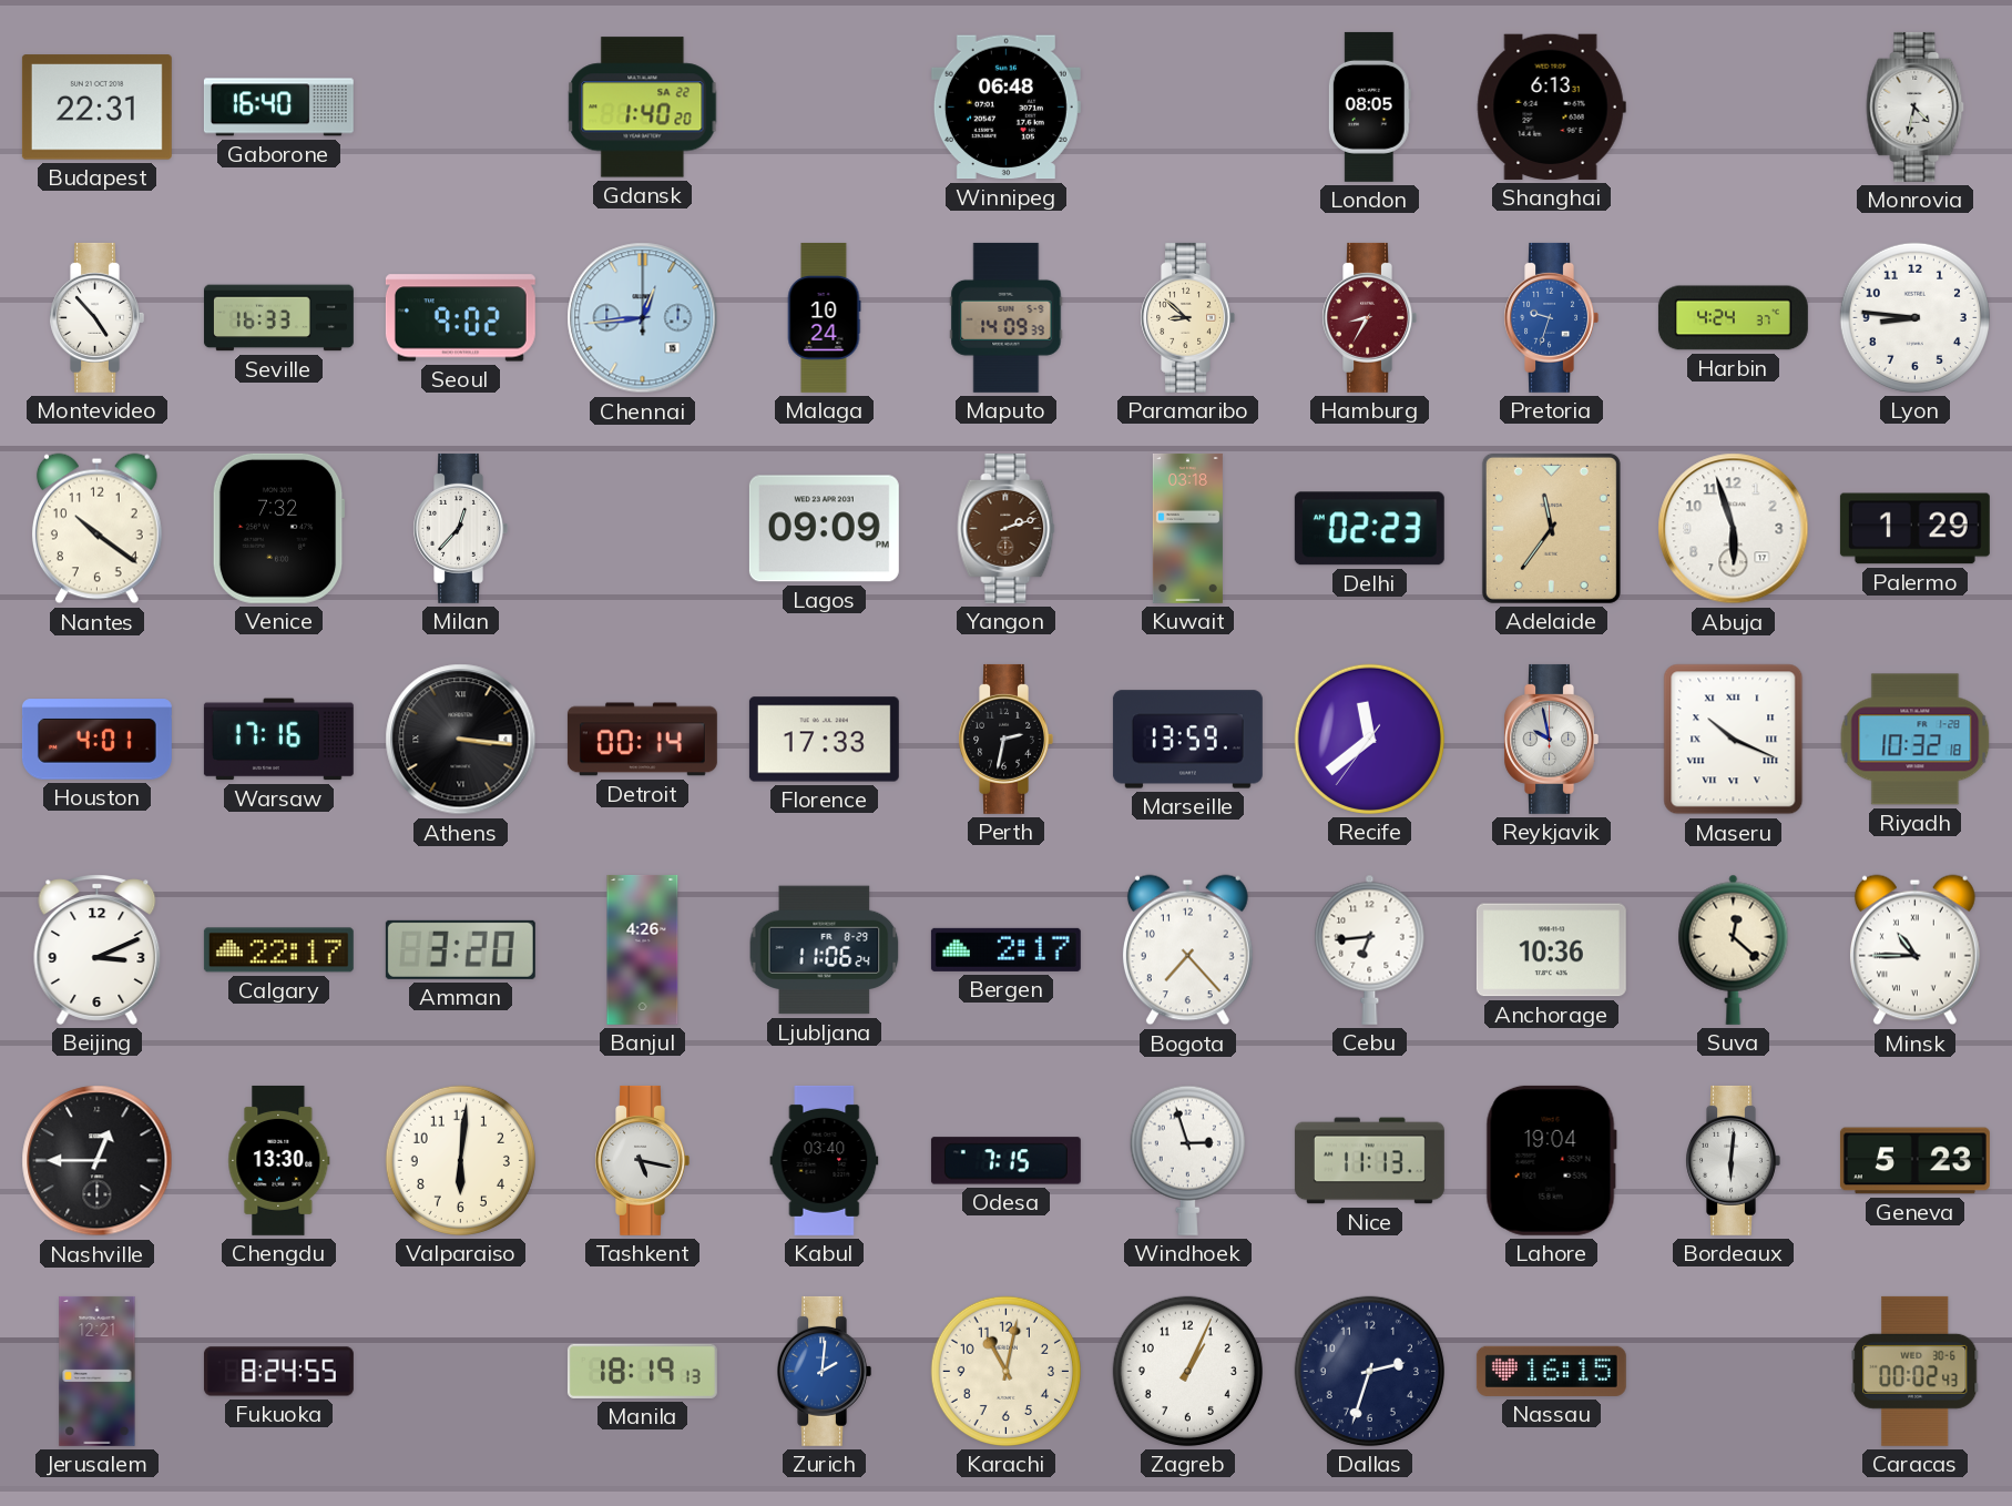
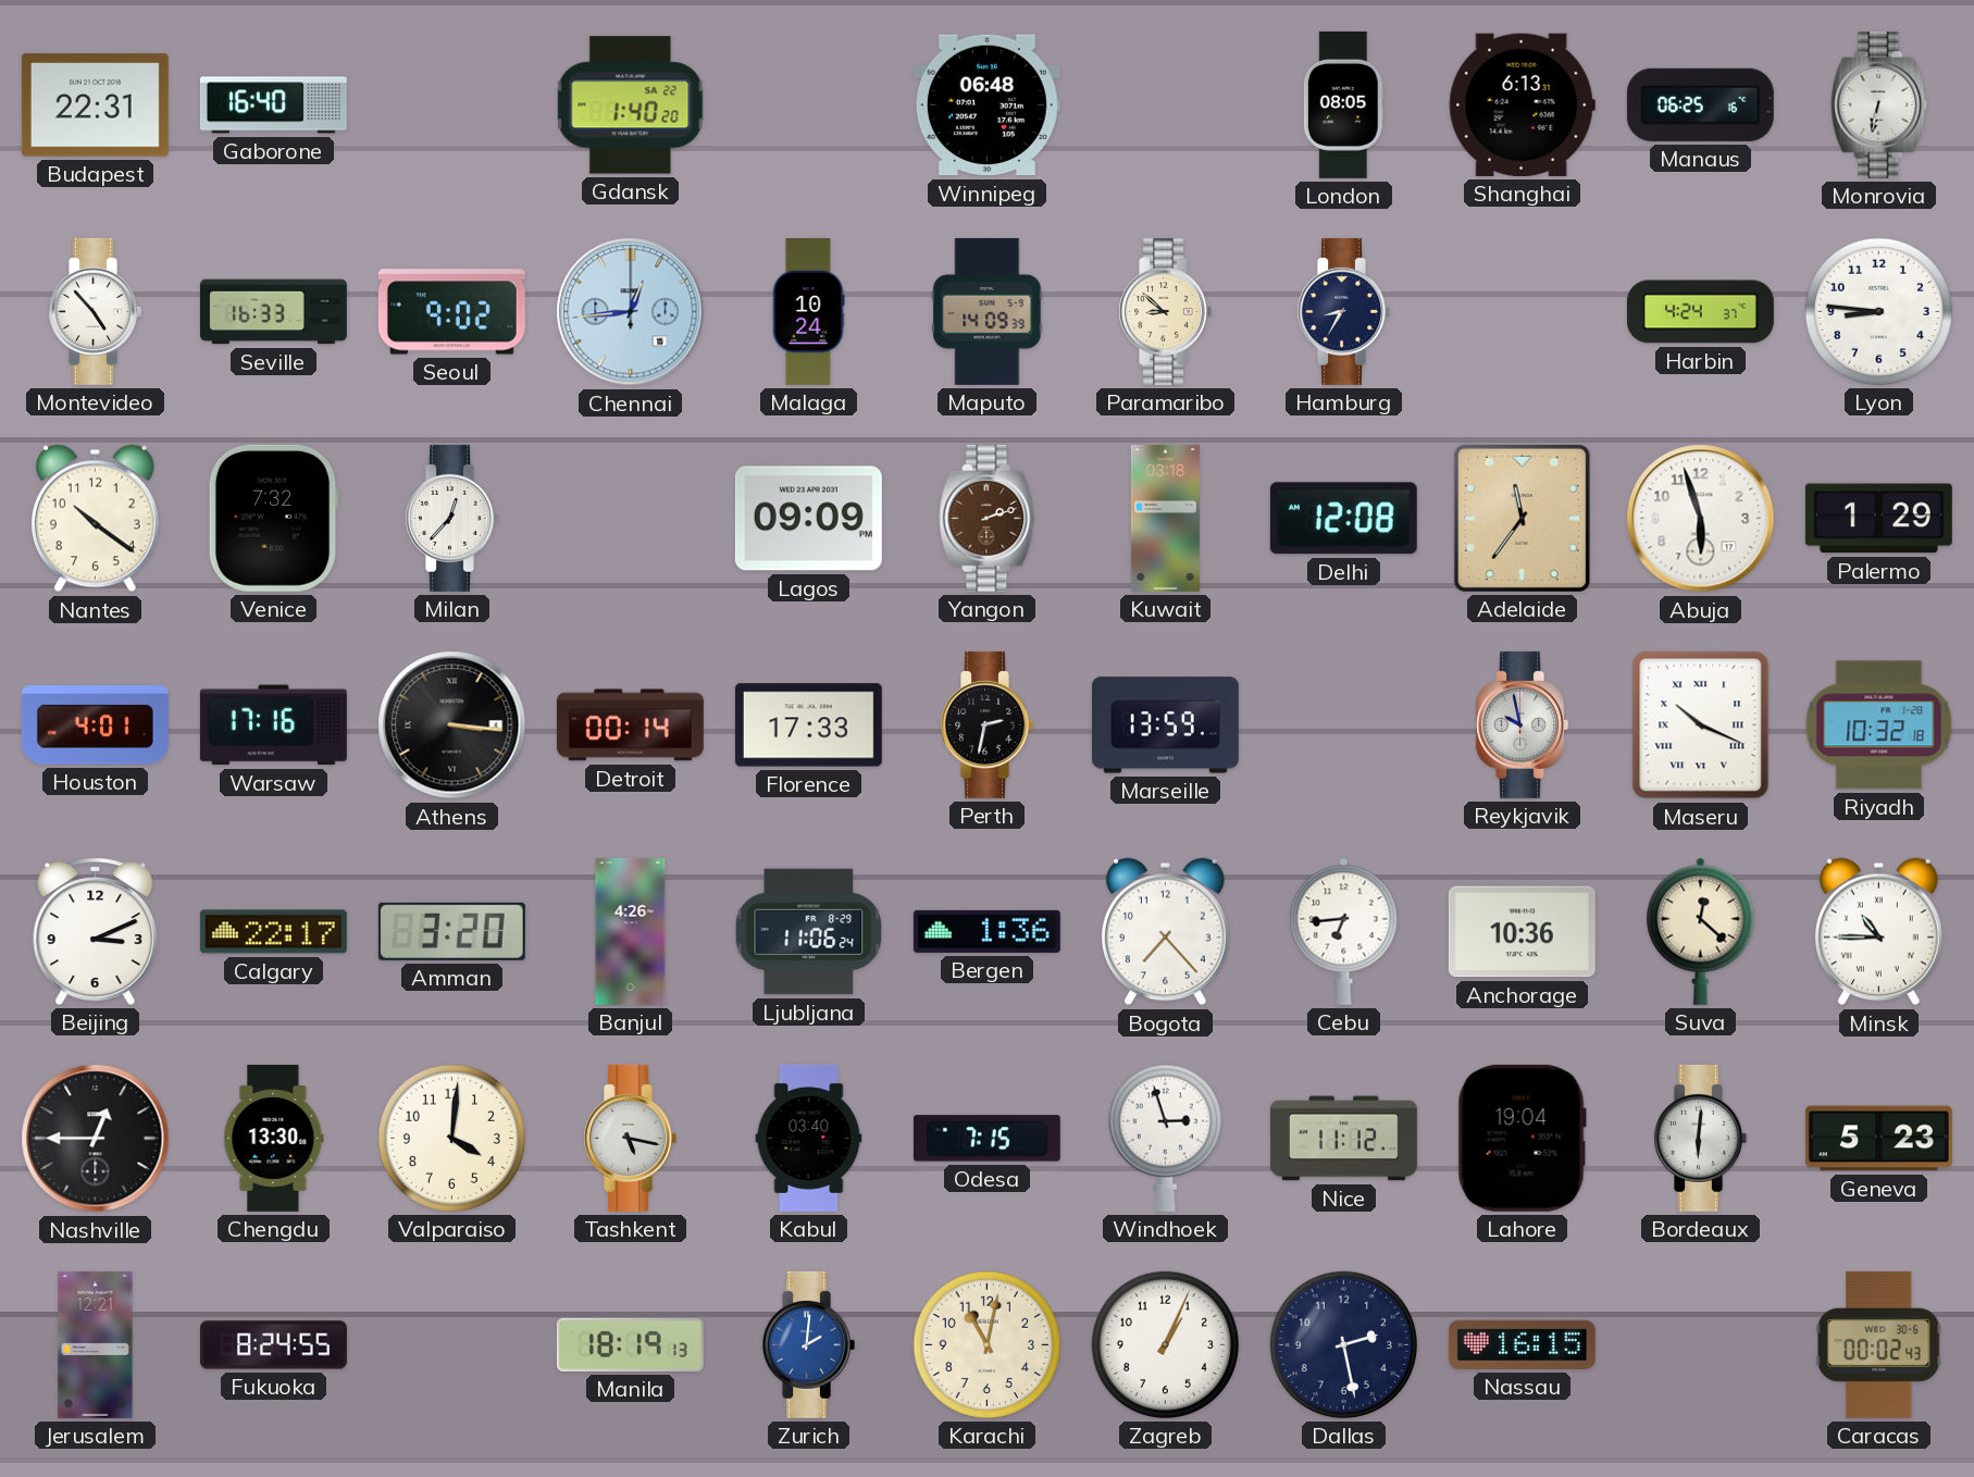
Manaus: none -> 06:25
Monrovia: 4:32 -> 6:32
Hamburg dial: burgundy -> navy
Pretoria: 9:33 -> none
Delhi: 02:23 -> 12:08
Recife: 11:38 -> none
Bergen: 2:17 -> 1:36
Valparaiso: 6:01 -> 4:01
Nice: 11:13 -> 11:12
Dallas: 2:33 -> 2:28
